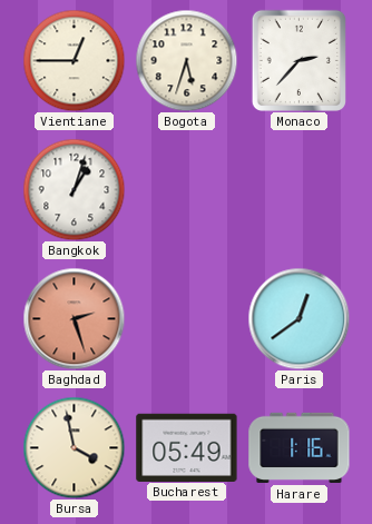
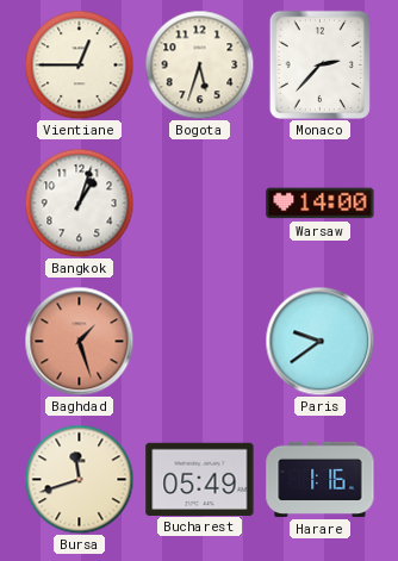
Warsaw: none -> 14:00
Baghdad: 2:27 -> 1:27
Paris: 12:39 -> 9:39
Bursa: 3:58 -> 11:42
